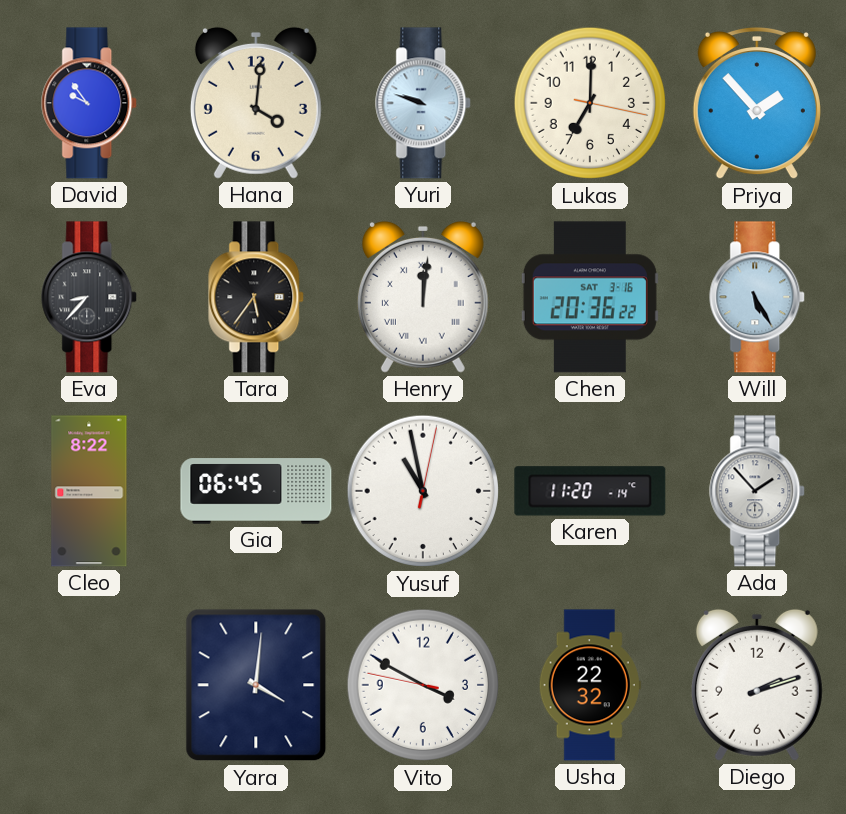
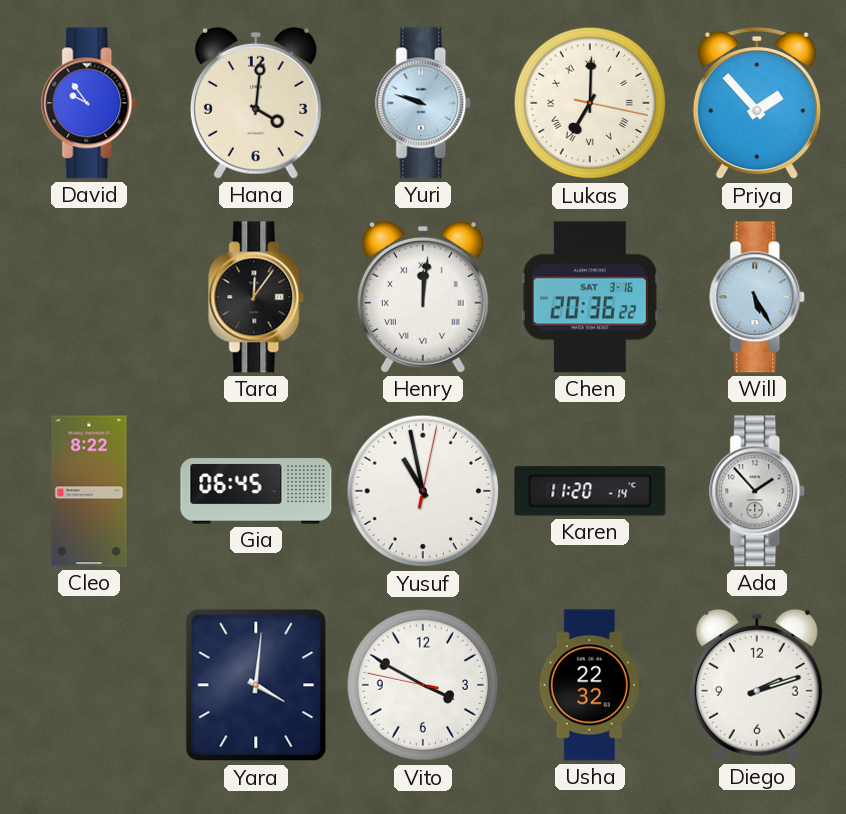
Lukas numerals: Arabic -> Roman
Eva: 8:37 -> none
Tara: 5:36 -> 12:06
